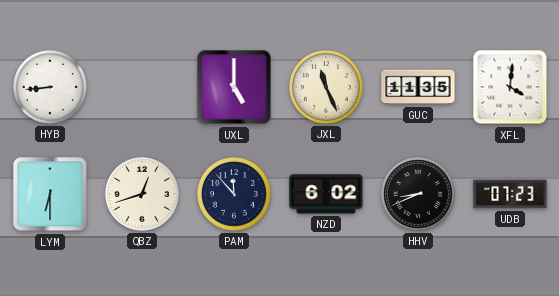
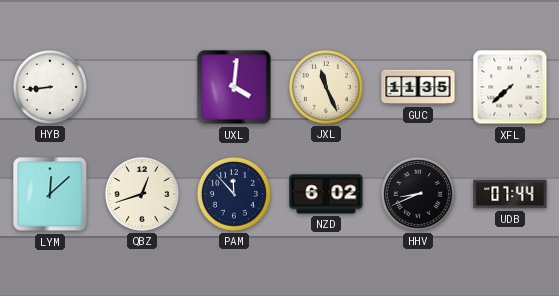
UXL: 5:00 -> 4:01
XFL: 4:01 -> 7:38
LYM: 6:30 -> 12:08
UDB: 07:23 -> 07:44
